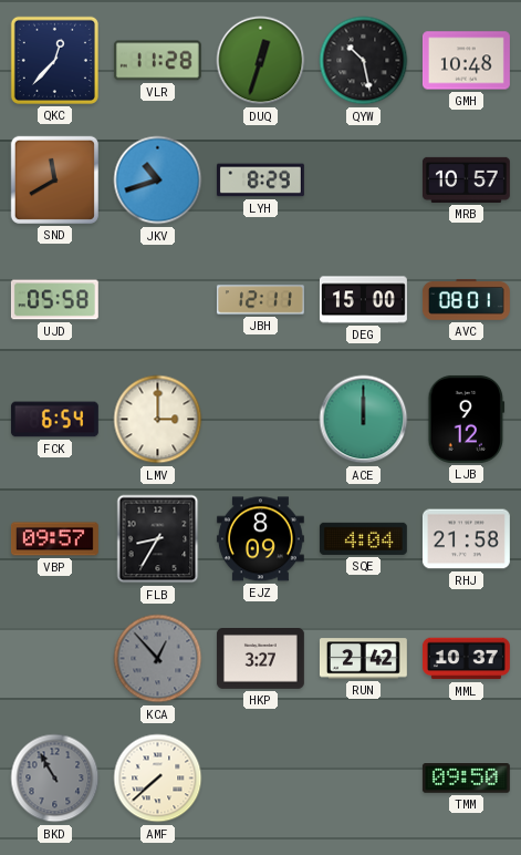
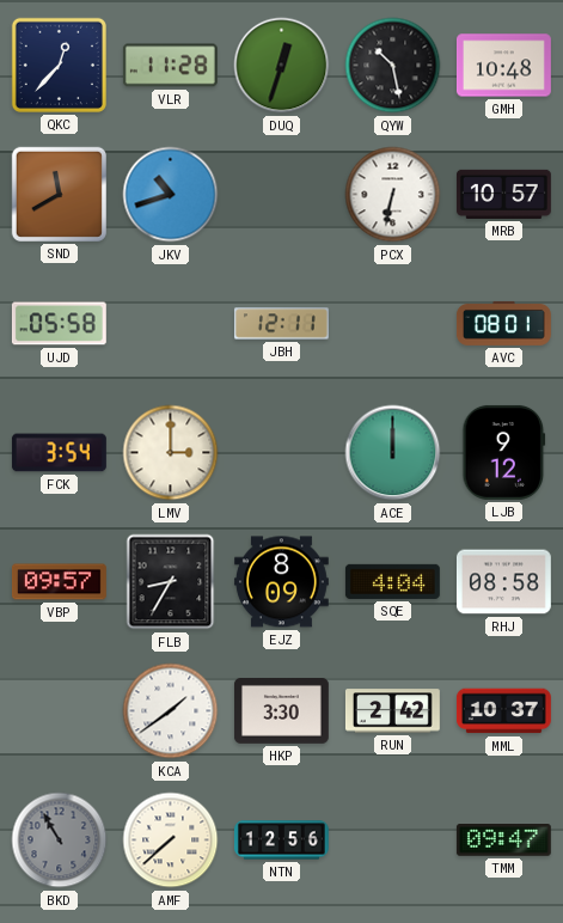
LYH: 8:29 -> none
PCX: none -> 6:32
DEG: 15:00 -> none
FCK: 6:54 -> 3:54
RHJ: 21:58 -> 08:58
KCA: 12:53 -> 1:39
KCA dial: grey -> white
HKP: 3:27 -> 3:30
NTN: none -> 12:56
TMM: 09:50 -> 09:47
